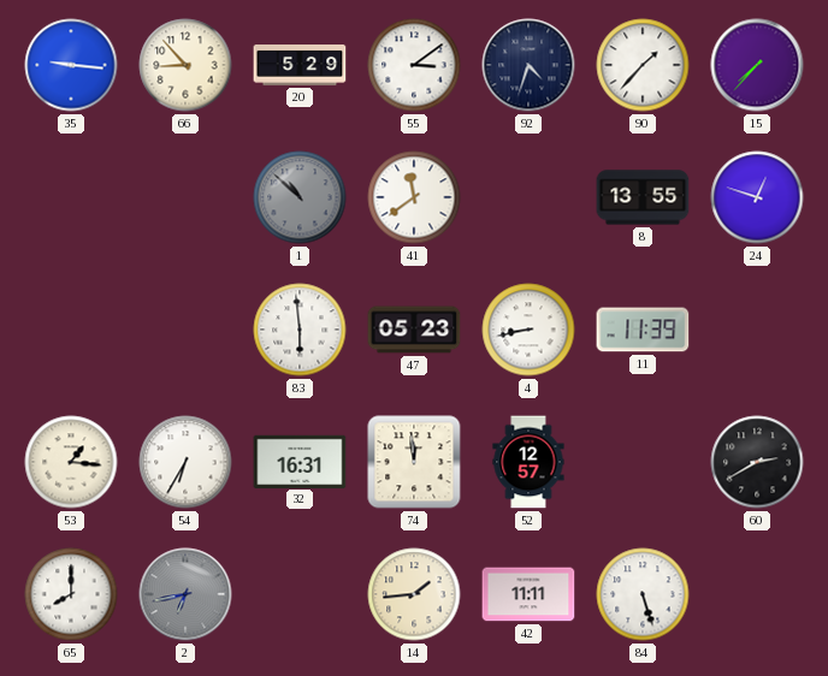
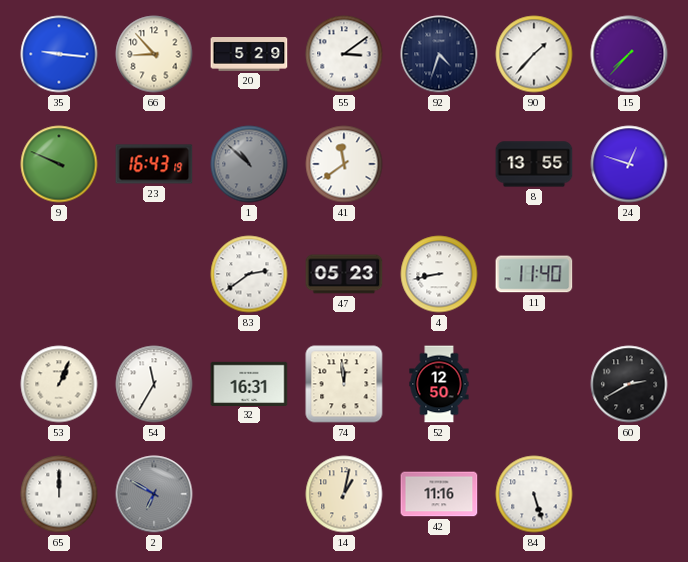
9: none -> 9:49
23: none -> 16:43
83: 5:59 -> 2:39
11: 11:39 -> 11:40
53: 1:16 -> 1:04
54: 6:35 -> 11:35
52: 12:57 -> 12:50
65: 8:00 -> 12:00
2: 6:43 -> 6:50
14: 1:44 -> 1:02
42: 11:11 -> 11:16
